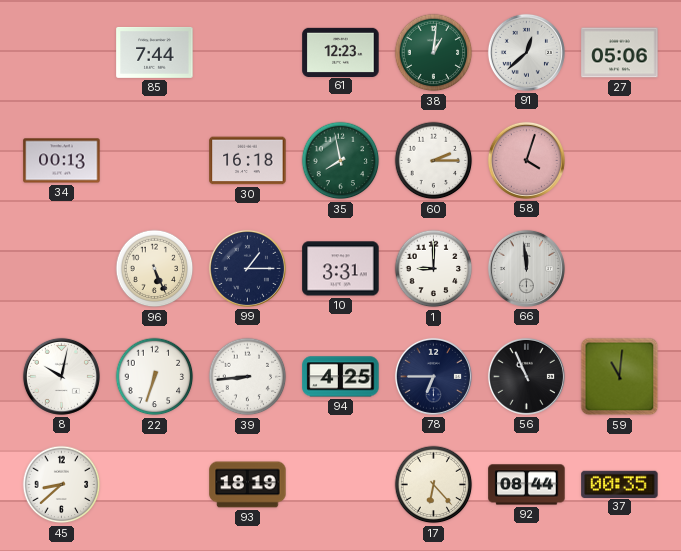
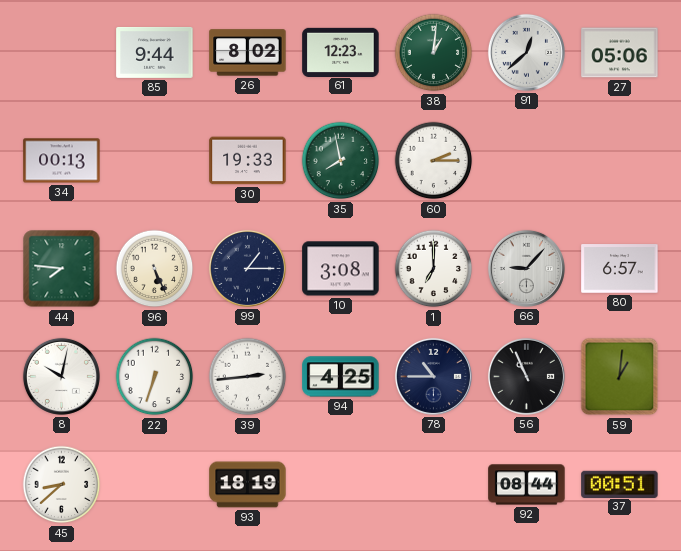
85: 7:44 -> 9:44
26: none -> 8:02
30: 16:18 -> 19:33
58: 4:03 -> none
44: none -> 7:46
10: 3:31 -> 3:08
1: 9:00 -> 7:00
66: 11:59 -> 9:07
80: none -> 6:57
39: 8:44 -> 2:44
78: 6:45 -> 10:45
59: 11:01 -> 1:01
17: 6:23 -> none
37: 00:35 -> 00:51
